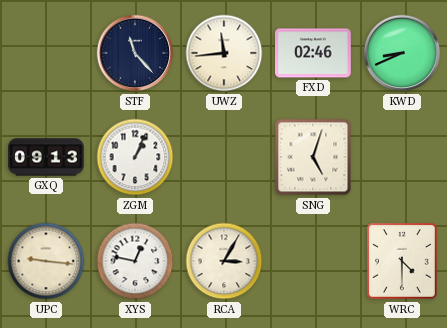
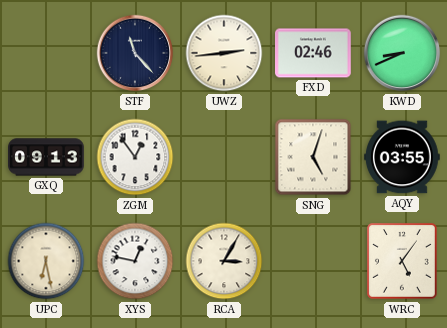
UWZ: 11:44 -> 2:44
ZGM: 1:04 -> 12:54
AQY: none -> 03:55
UPC: 9:16 -> 6:28
WRC: 4:30 -> 5:06
